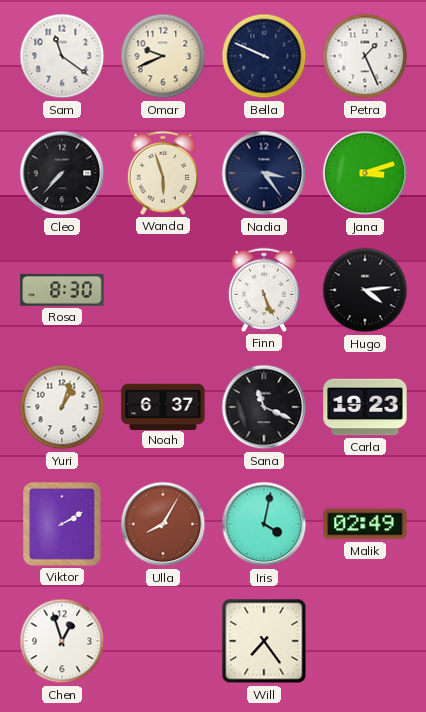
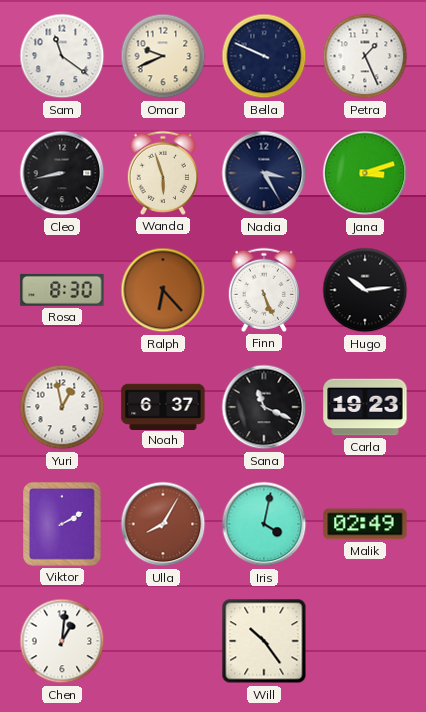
Cleo: 7:37 -> 8:43
Nadia: 3:24 -> 3:25
Ralph: none -> 6:23
Hugo: 4:14 -> 10:14
Yuri: 1:03 -> 12:58
Chen: 12:57 -> 1:01
Will: 7:24 -> 10:24
